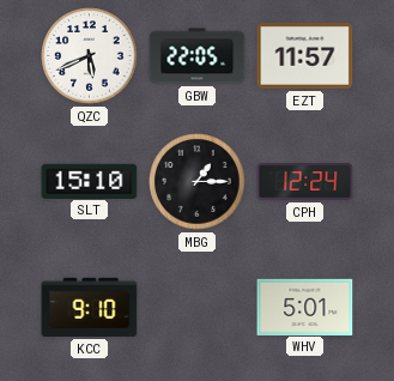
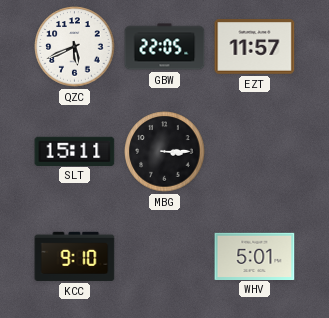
SLT: 15:10 -> 15:11
MBG: 1:15 -> 3:15
CPH: 12:24 -> none
